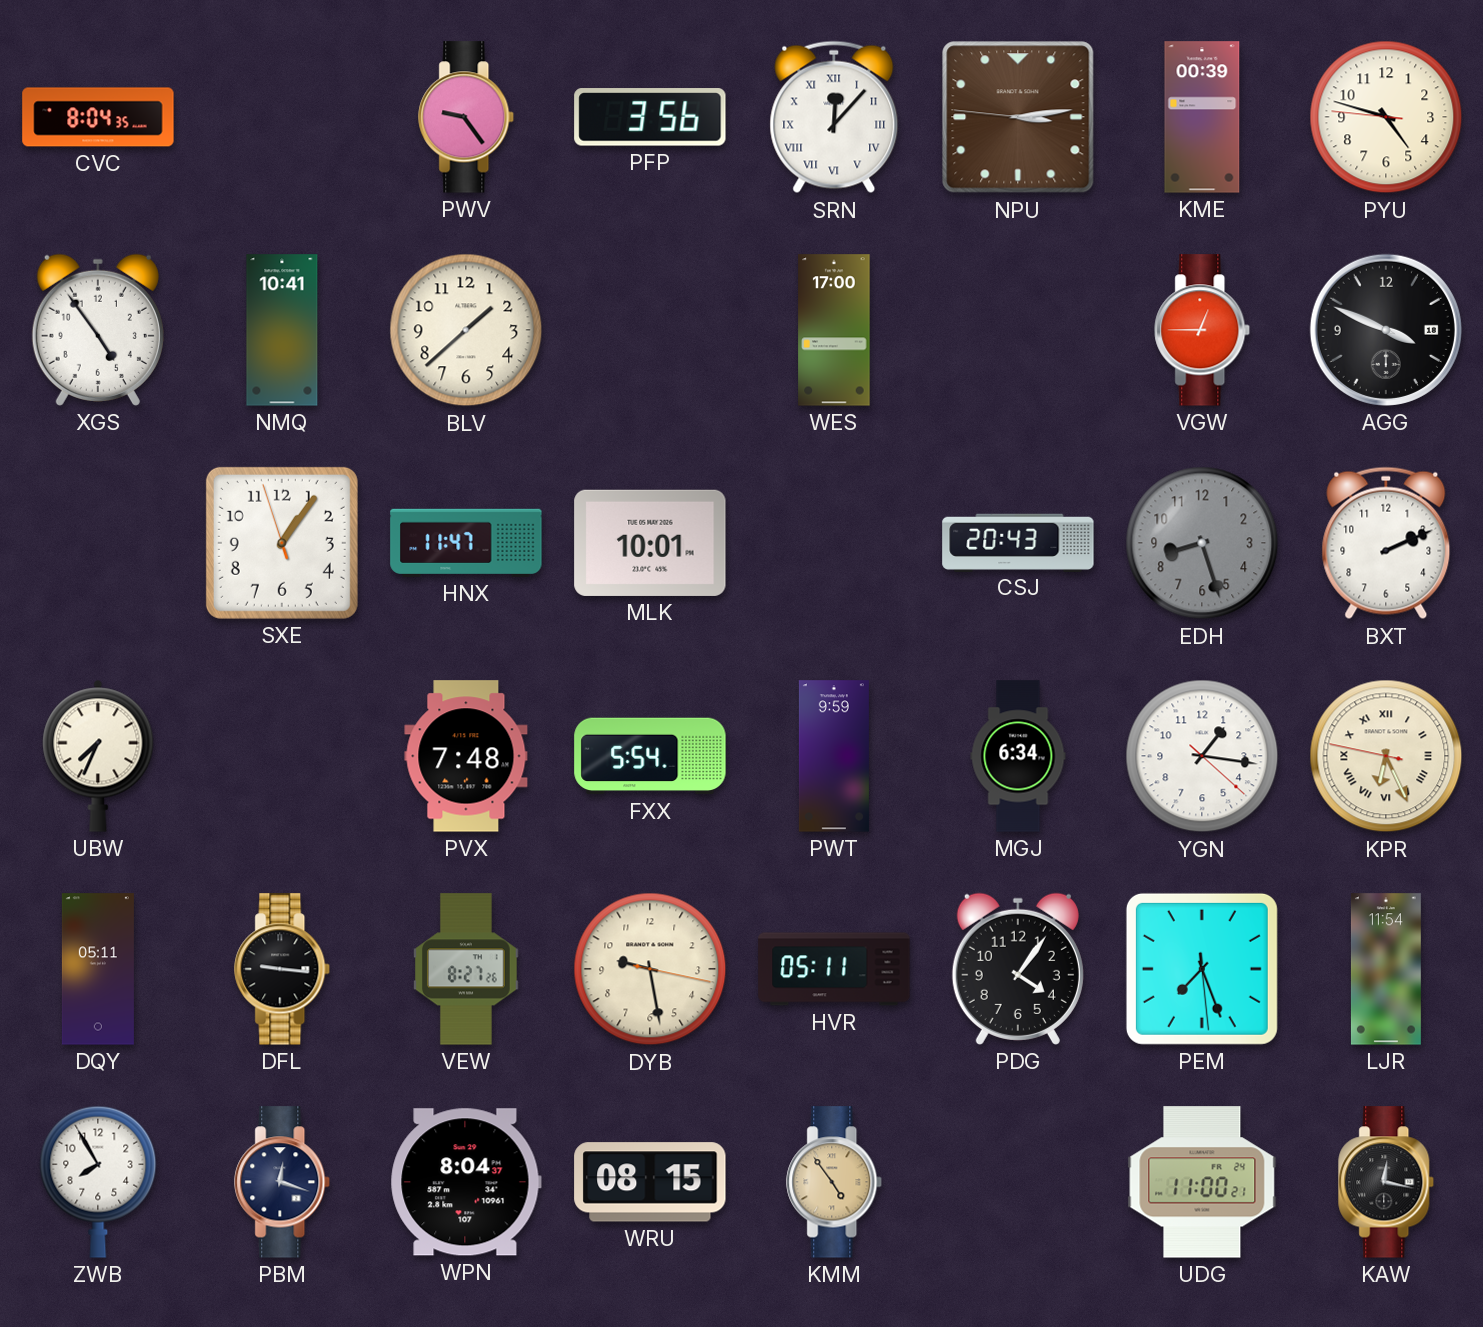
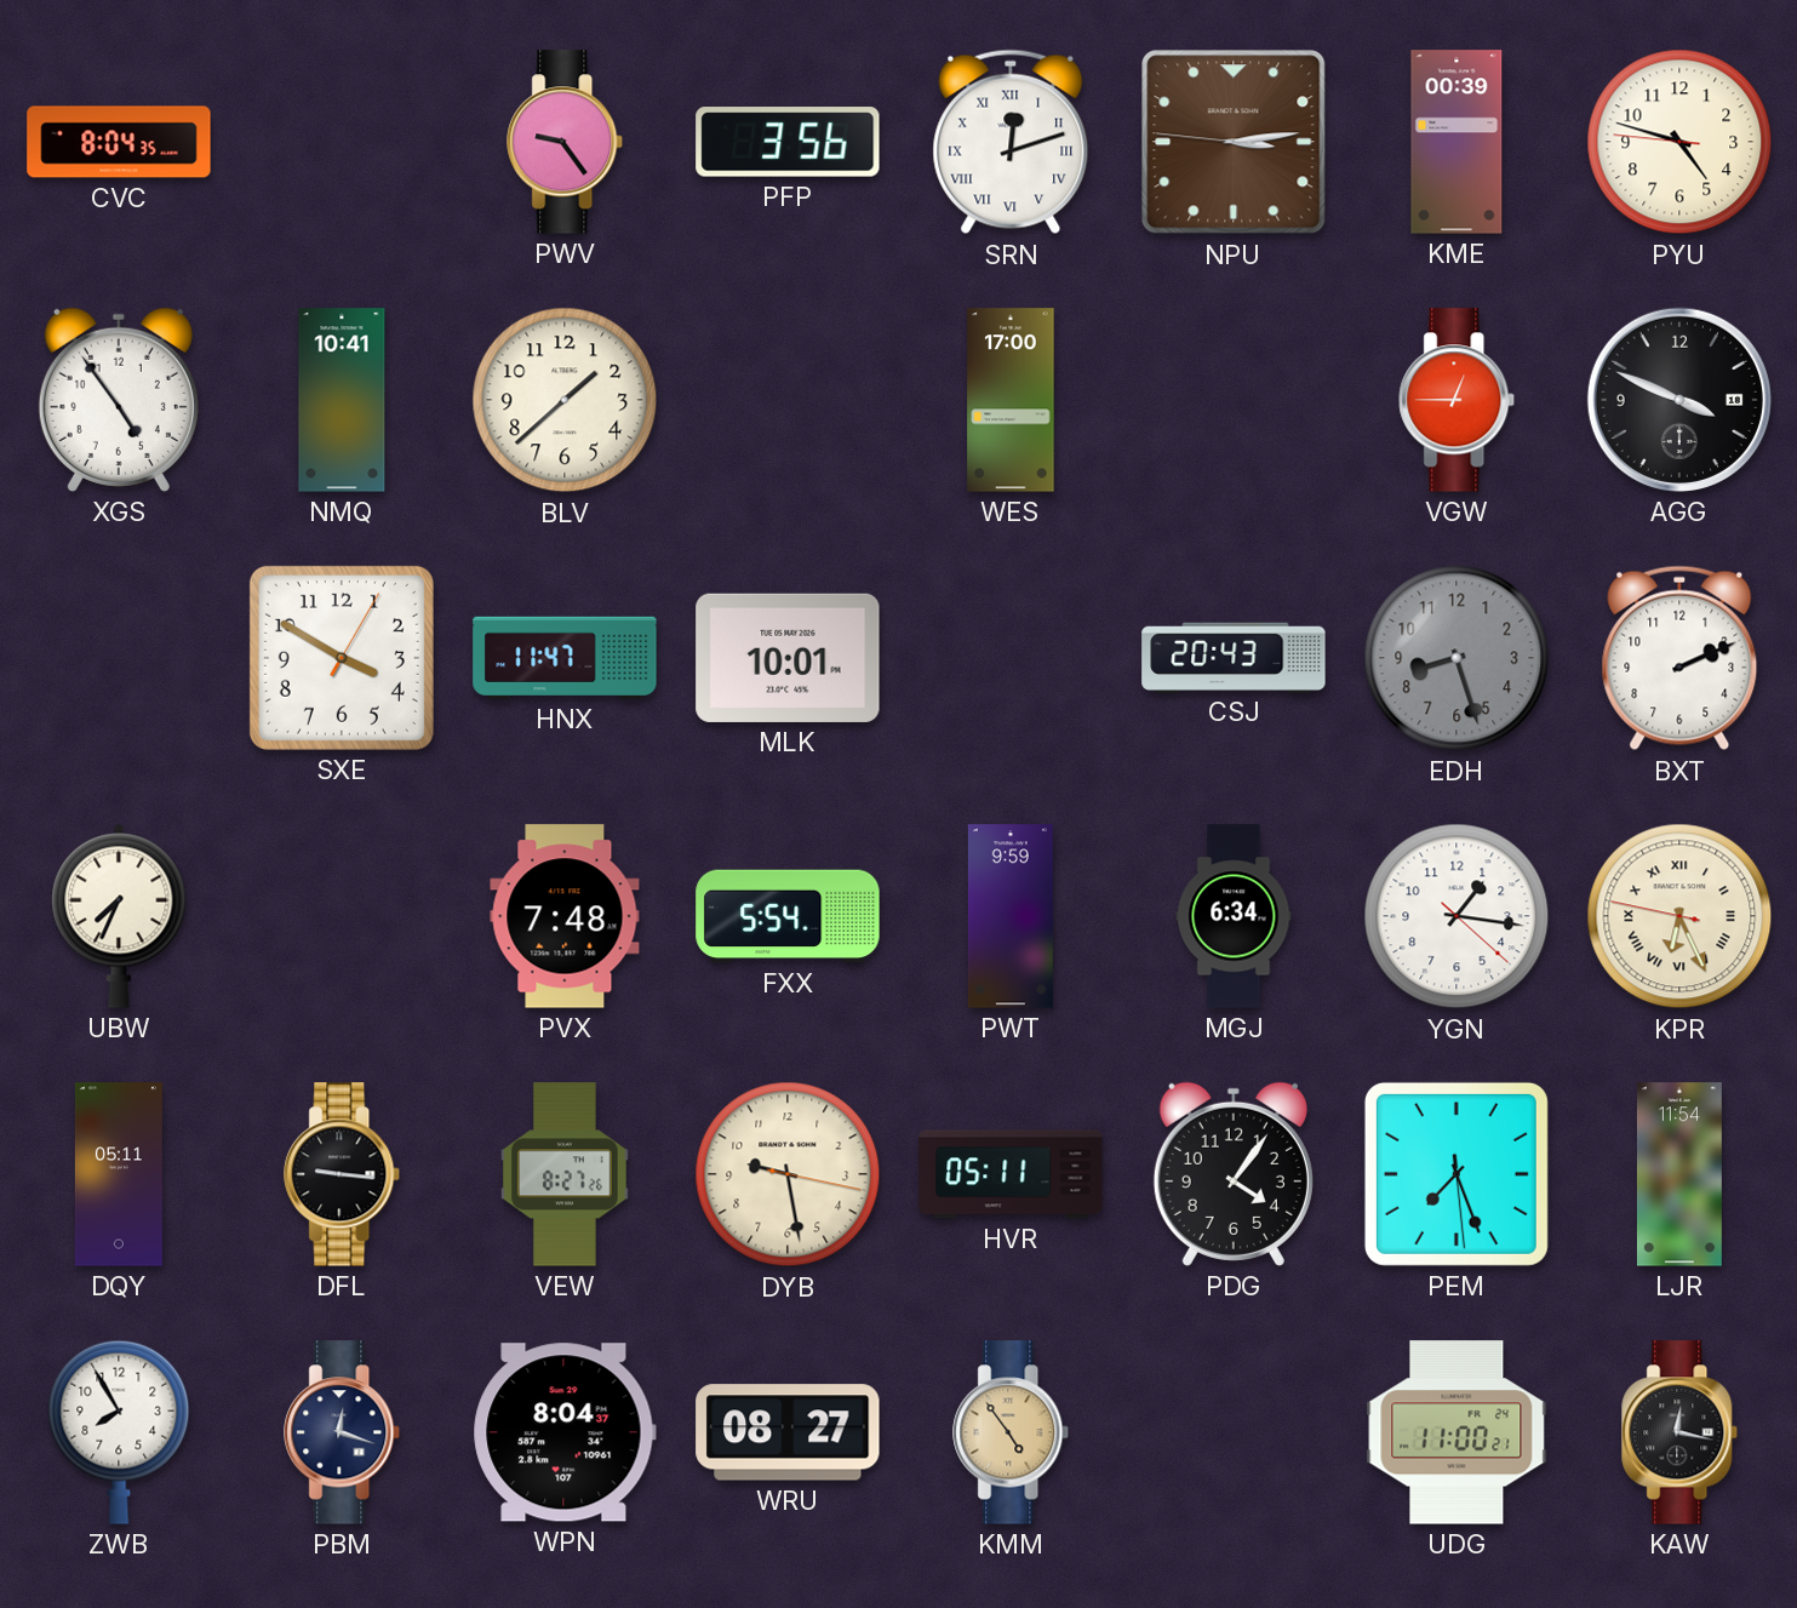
SRN: 12:07 -> 12:12
SXE: 1:05 -> 3:50
WRU: 08:15 -> 08:27
